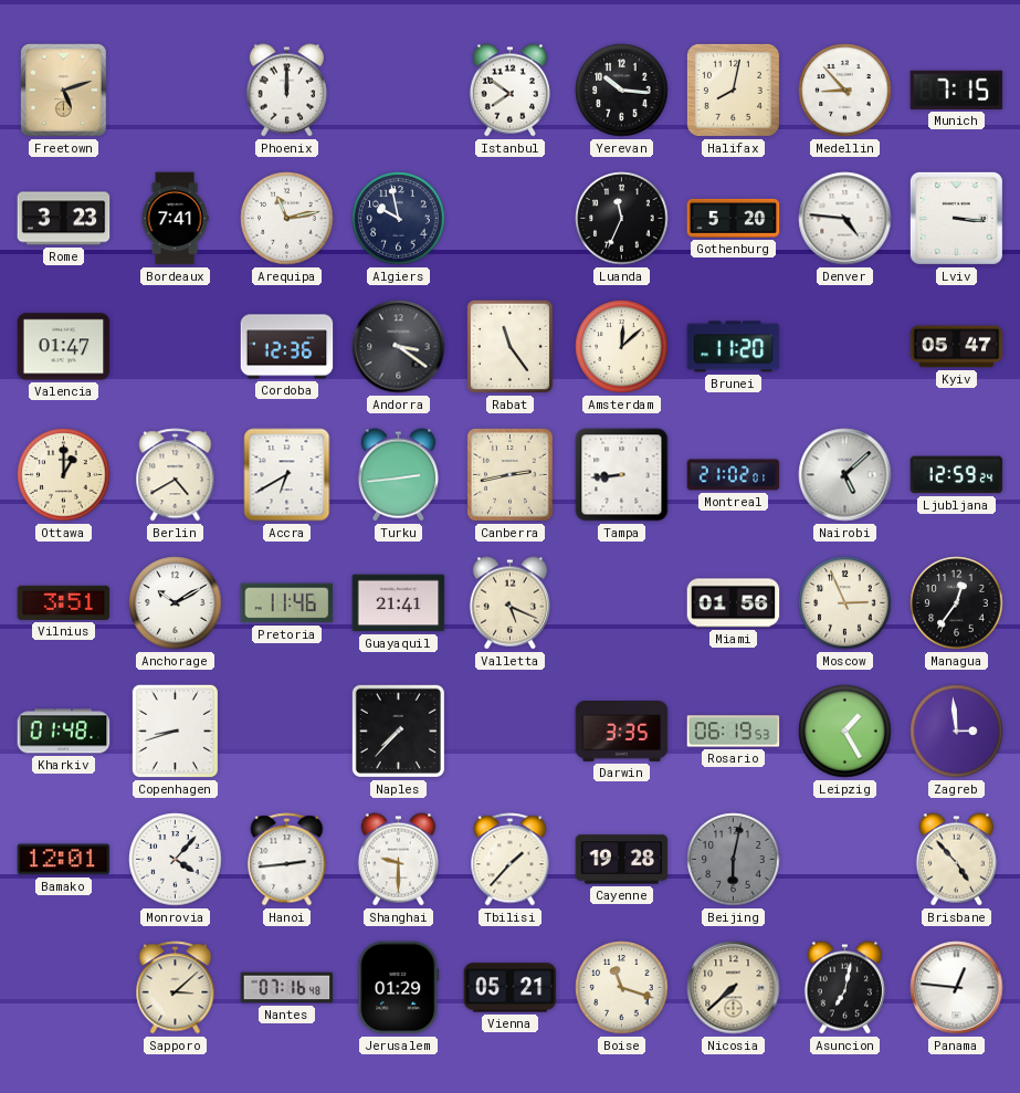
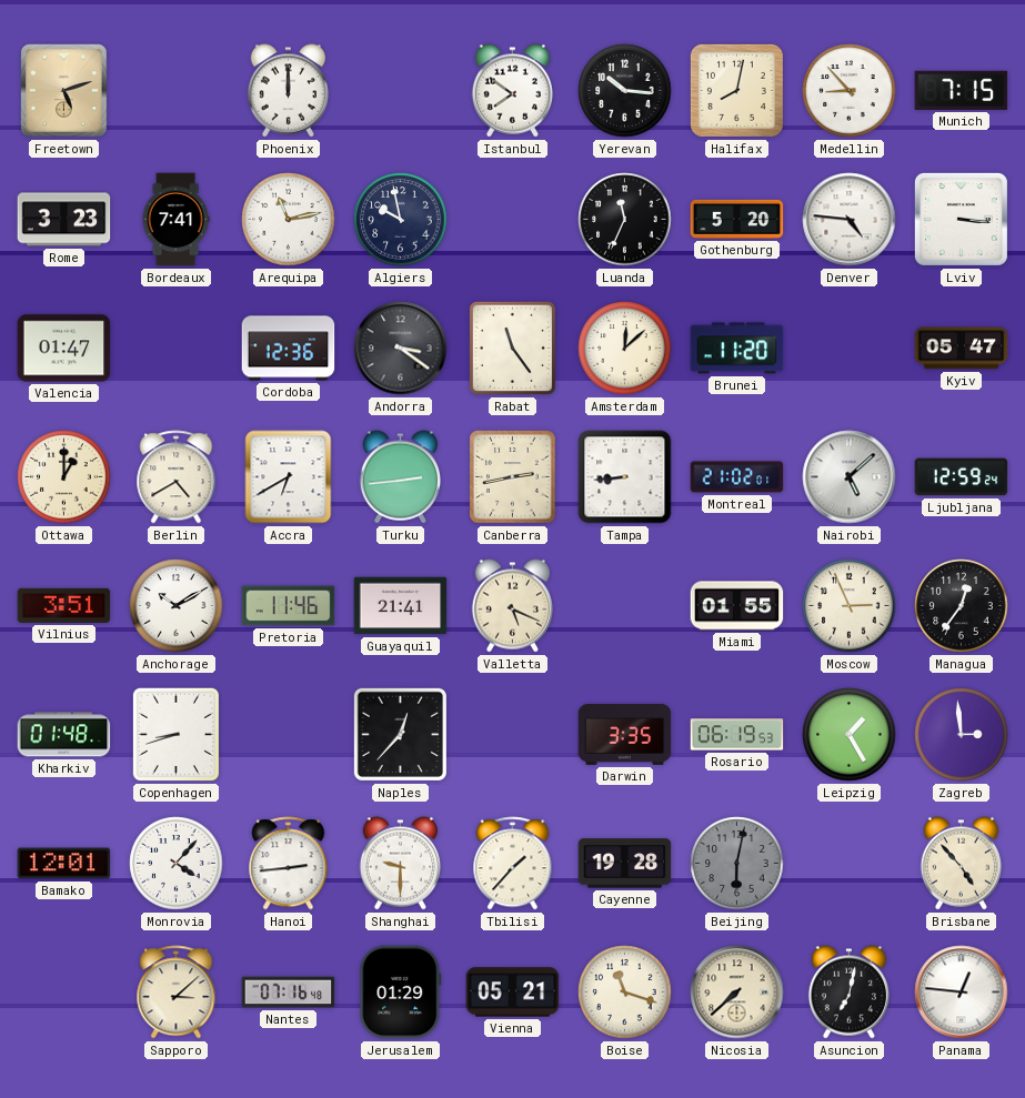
Miami: 01:56 -> 01:55
Naples: 7:37 -> 12:37
